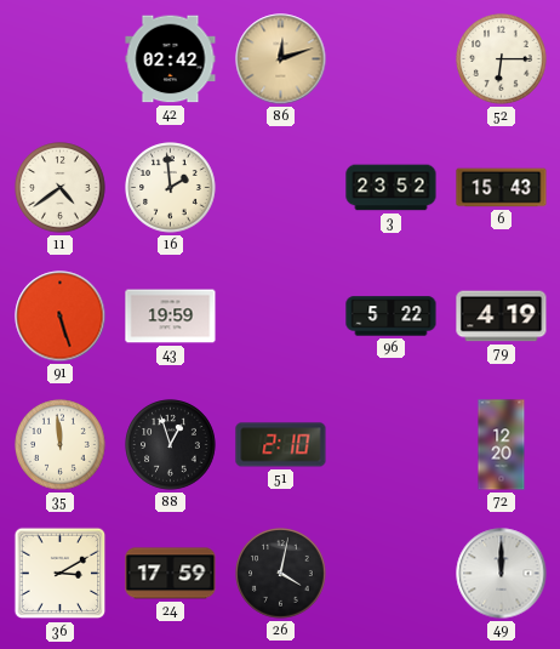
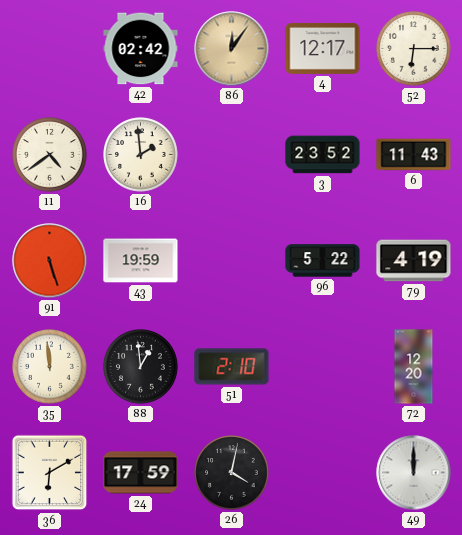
86: 12:12 -> 12:06
4: none -> 12:17
6: 15:43 -> 11:43
88: 12:57 -> 12:59
36: 3:10 -> 6:10
